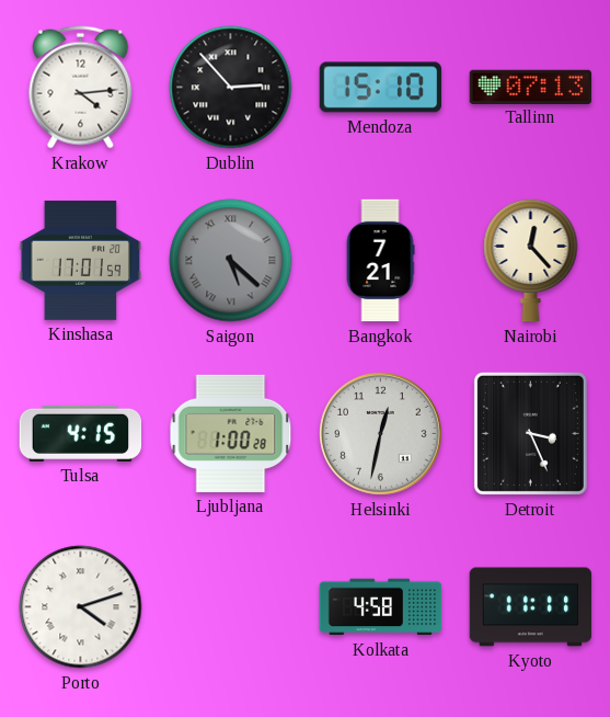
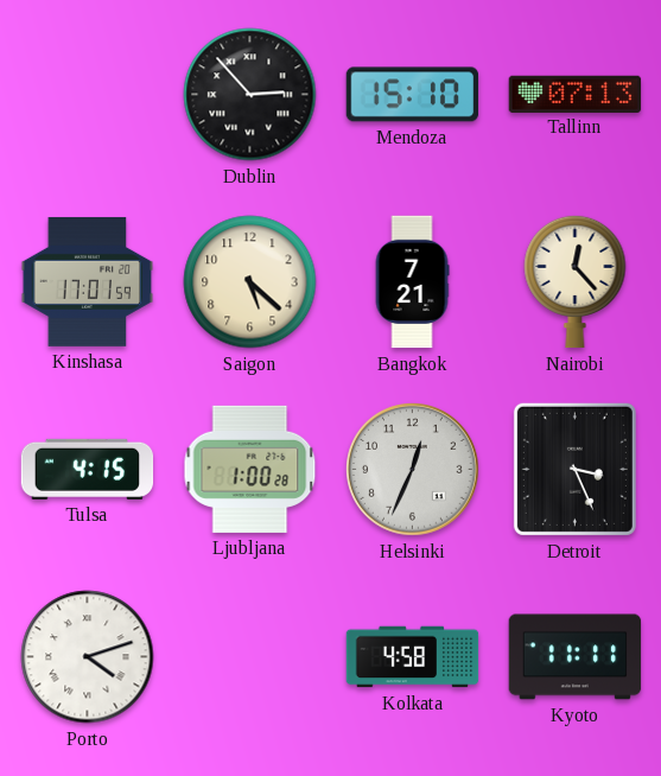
Krakow: 4:14 -> none
Saigon dial: grey -> cream
Saigon numerals: Roman -> Arabic
Helsinki: 12:32 -> 12:34
